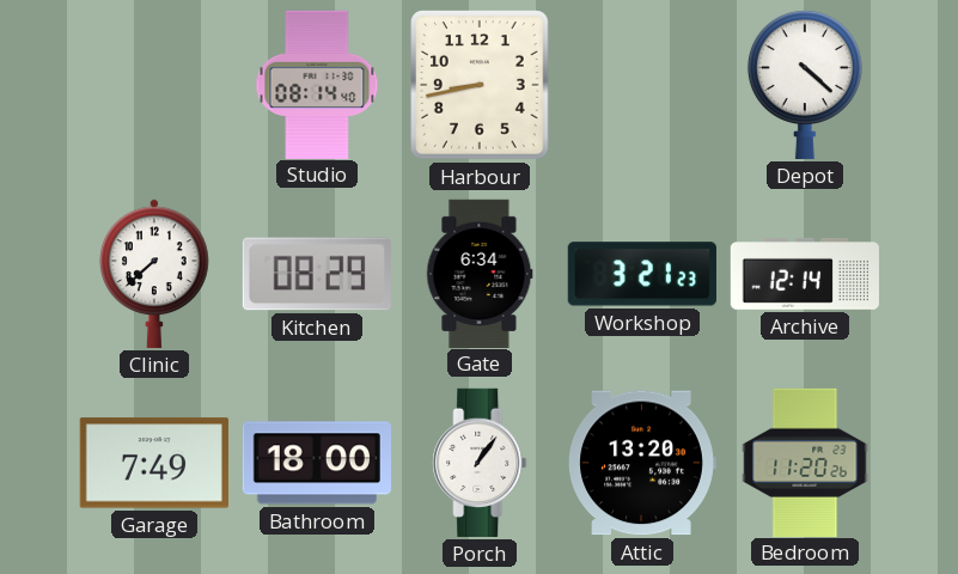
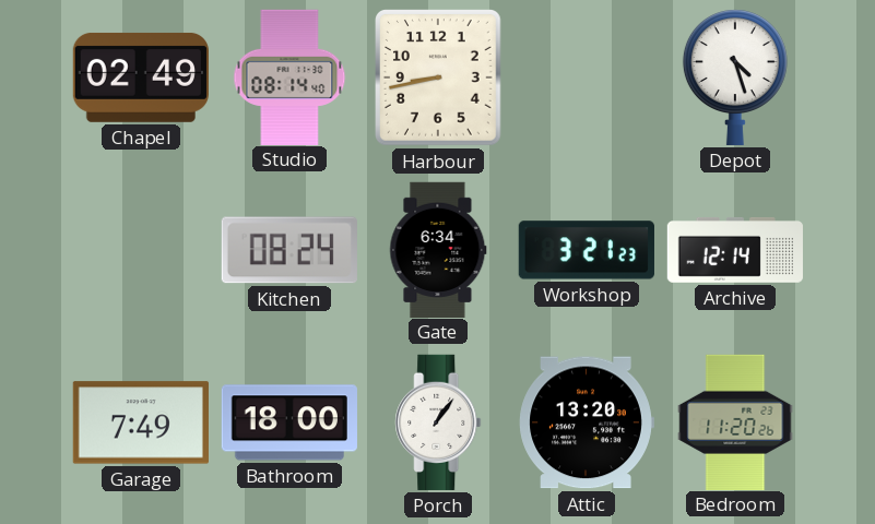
Chapel: none -> 02:49
Depot: 4:22 -> 4:27
Clinic: 7:38 -> none
Kitchen: 08:29 -> 08:24
